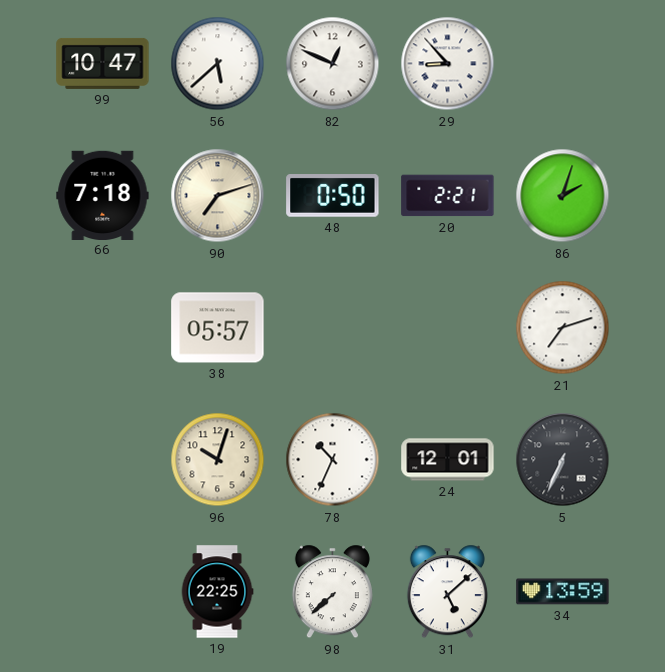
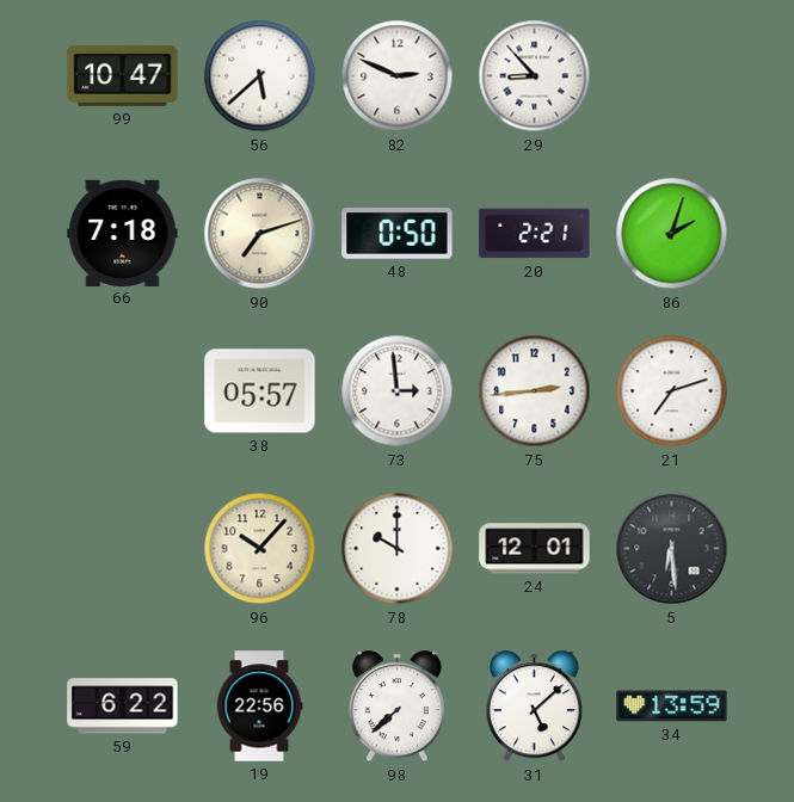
82: 12:49 -> 2:49
73: none -> 2:59
75: none -> 2:44
96: 10:03 -> 10:07
78: 10:34 -> 10:00
5: 6:34 -> 6:29
59: none -> 6:22
19: 22:25 -> 22:56
